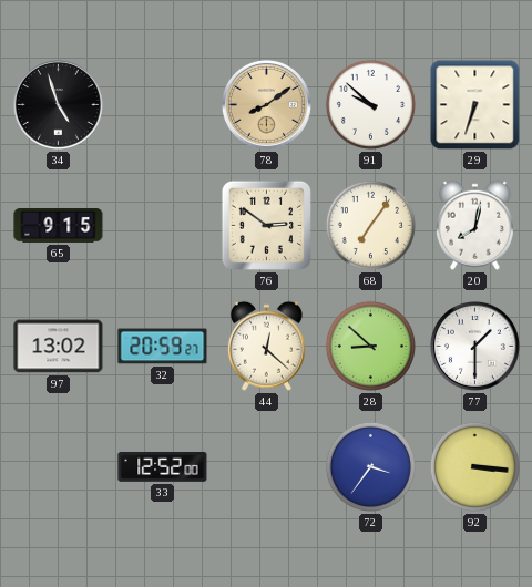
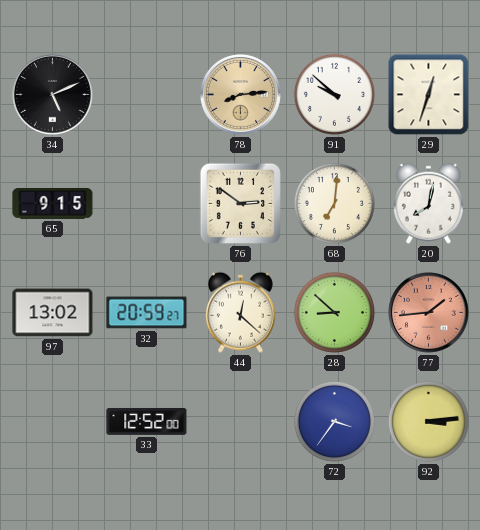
34: 4:57 -> 5:11
78: 8:09 -> 8:14
29: 6:33 -> 12:33
68: 7:06 -> 7:01
77: 1:30 -> 1:44
77 dial: white -> salmon
92: 3:16 -> 3:14
